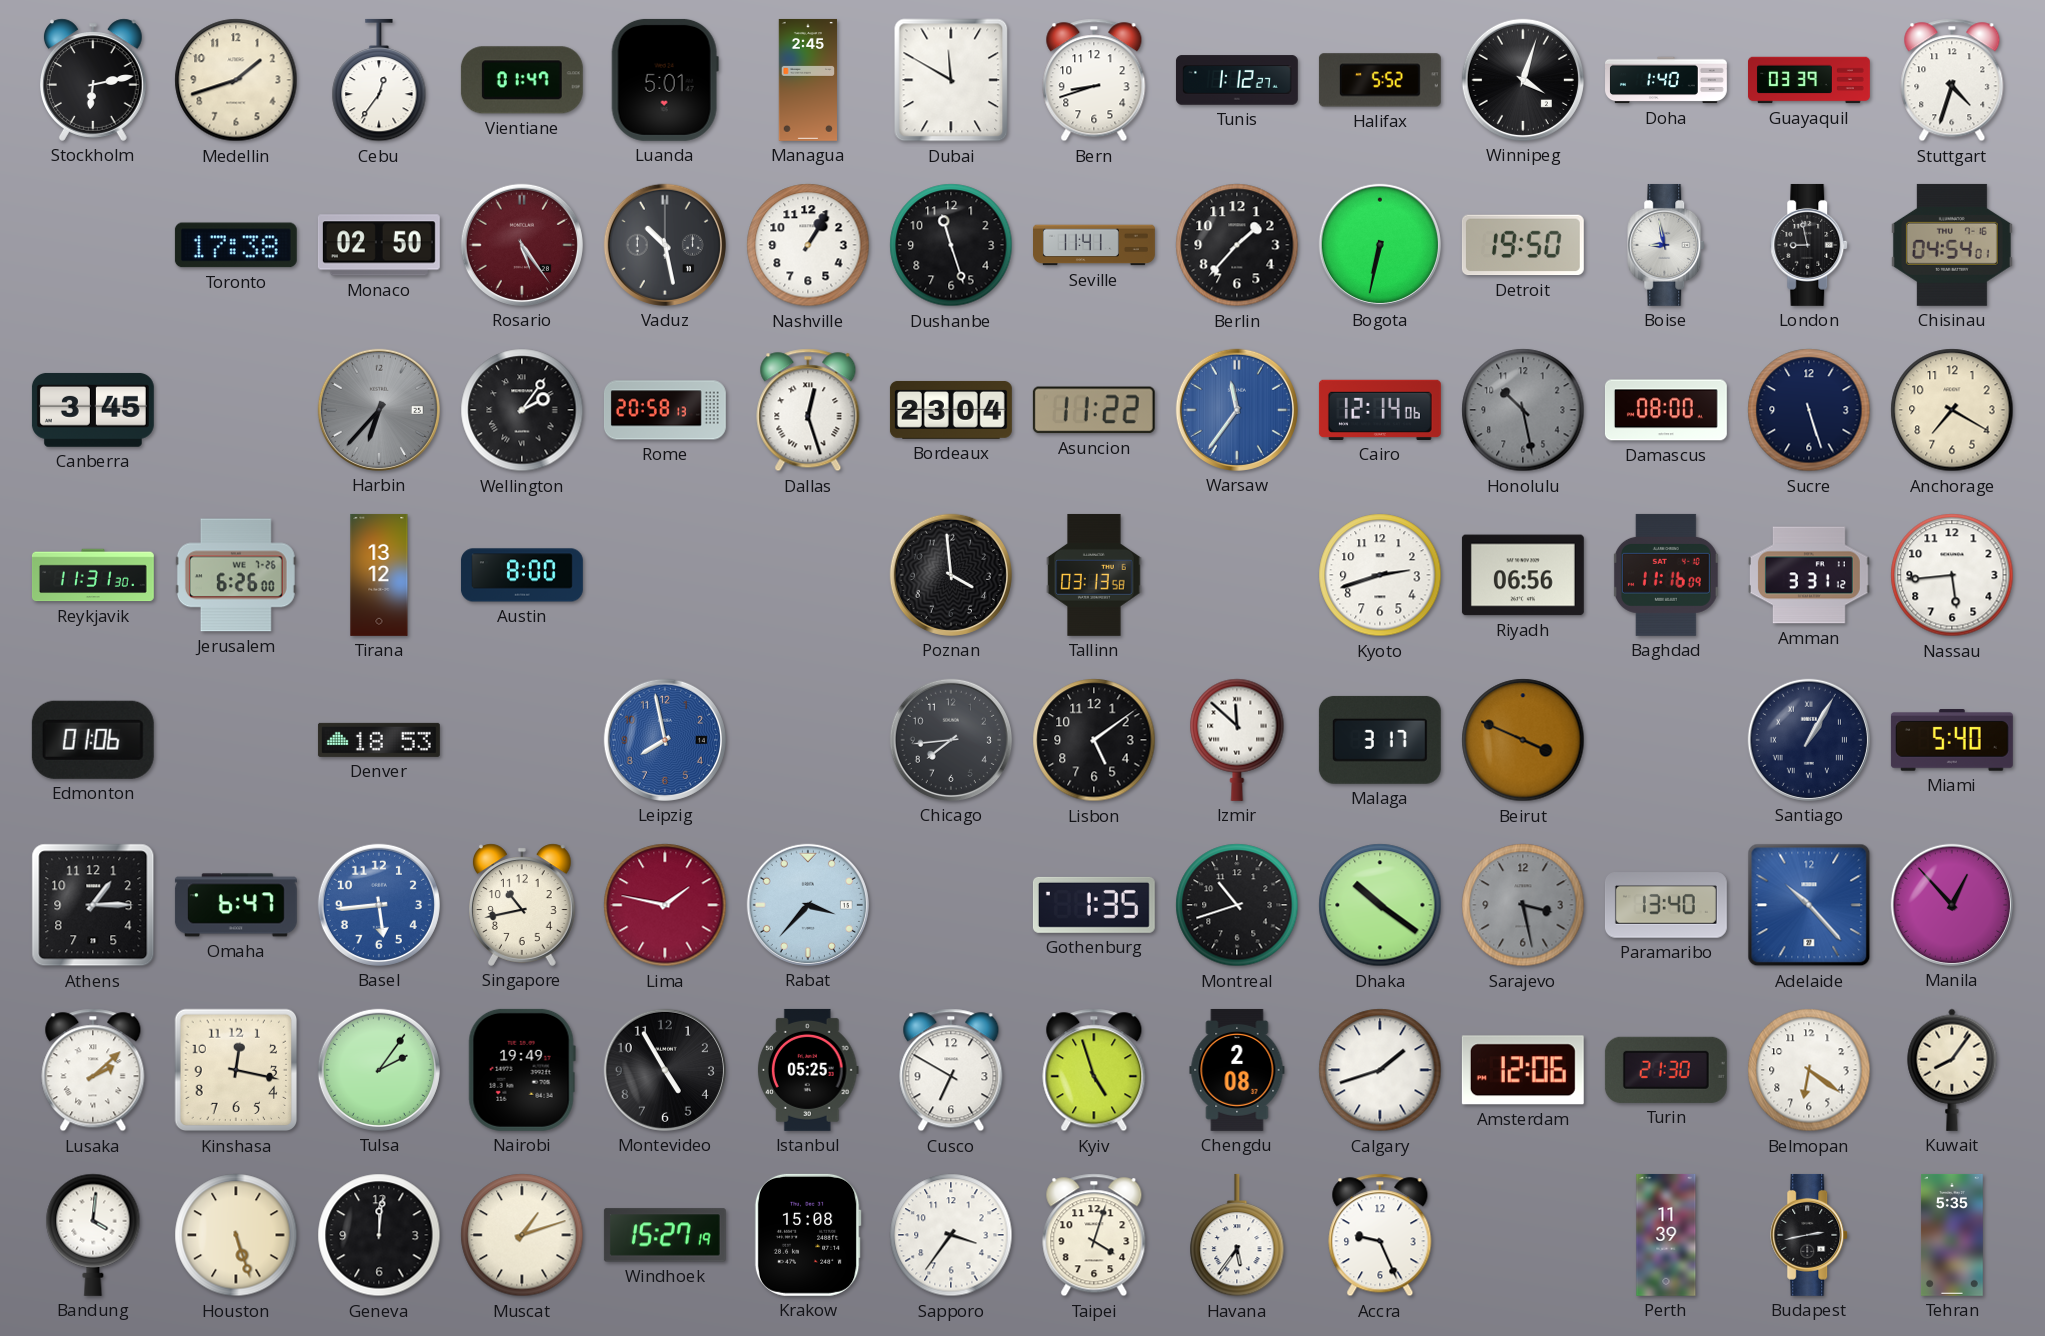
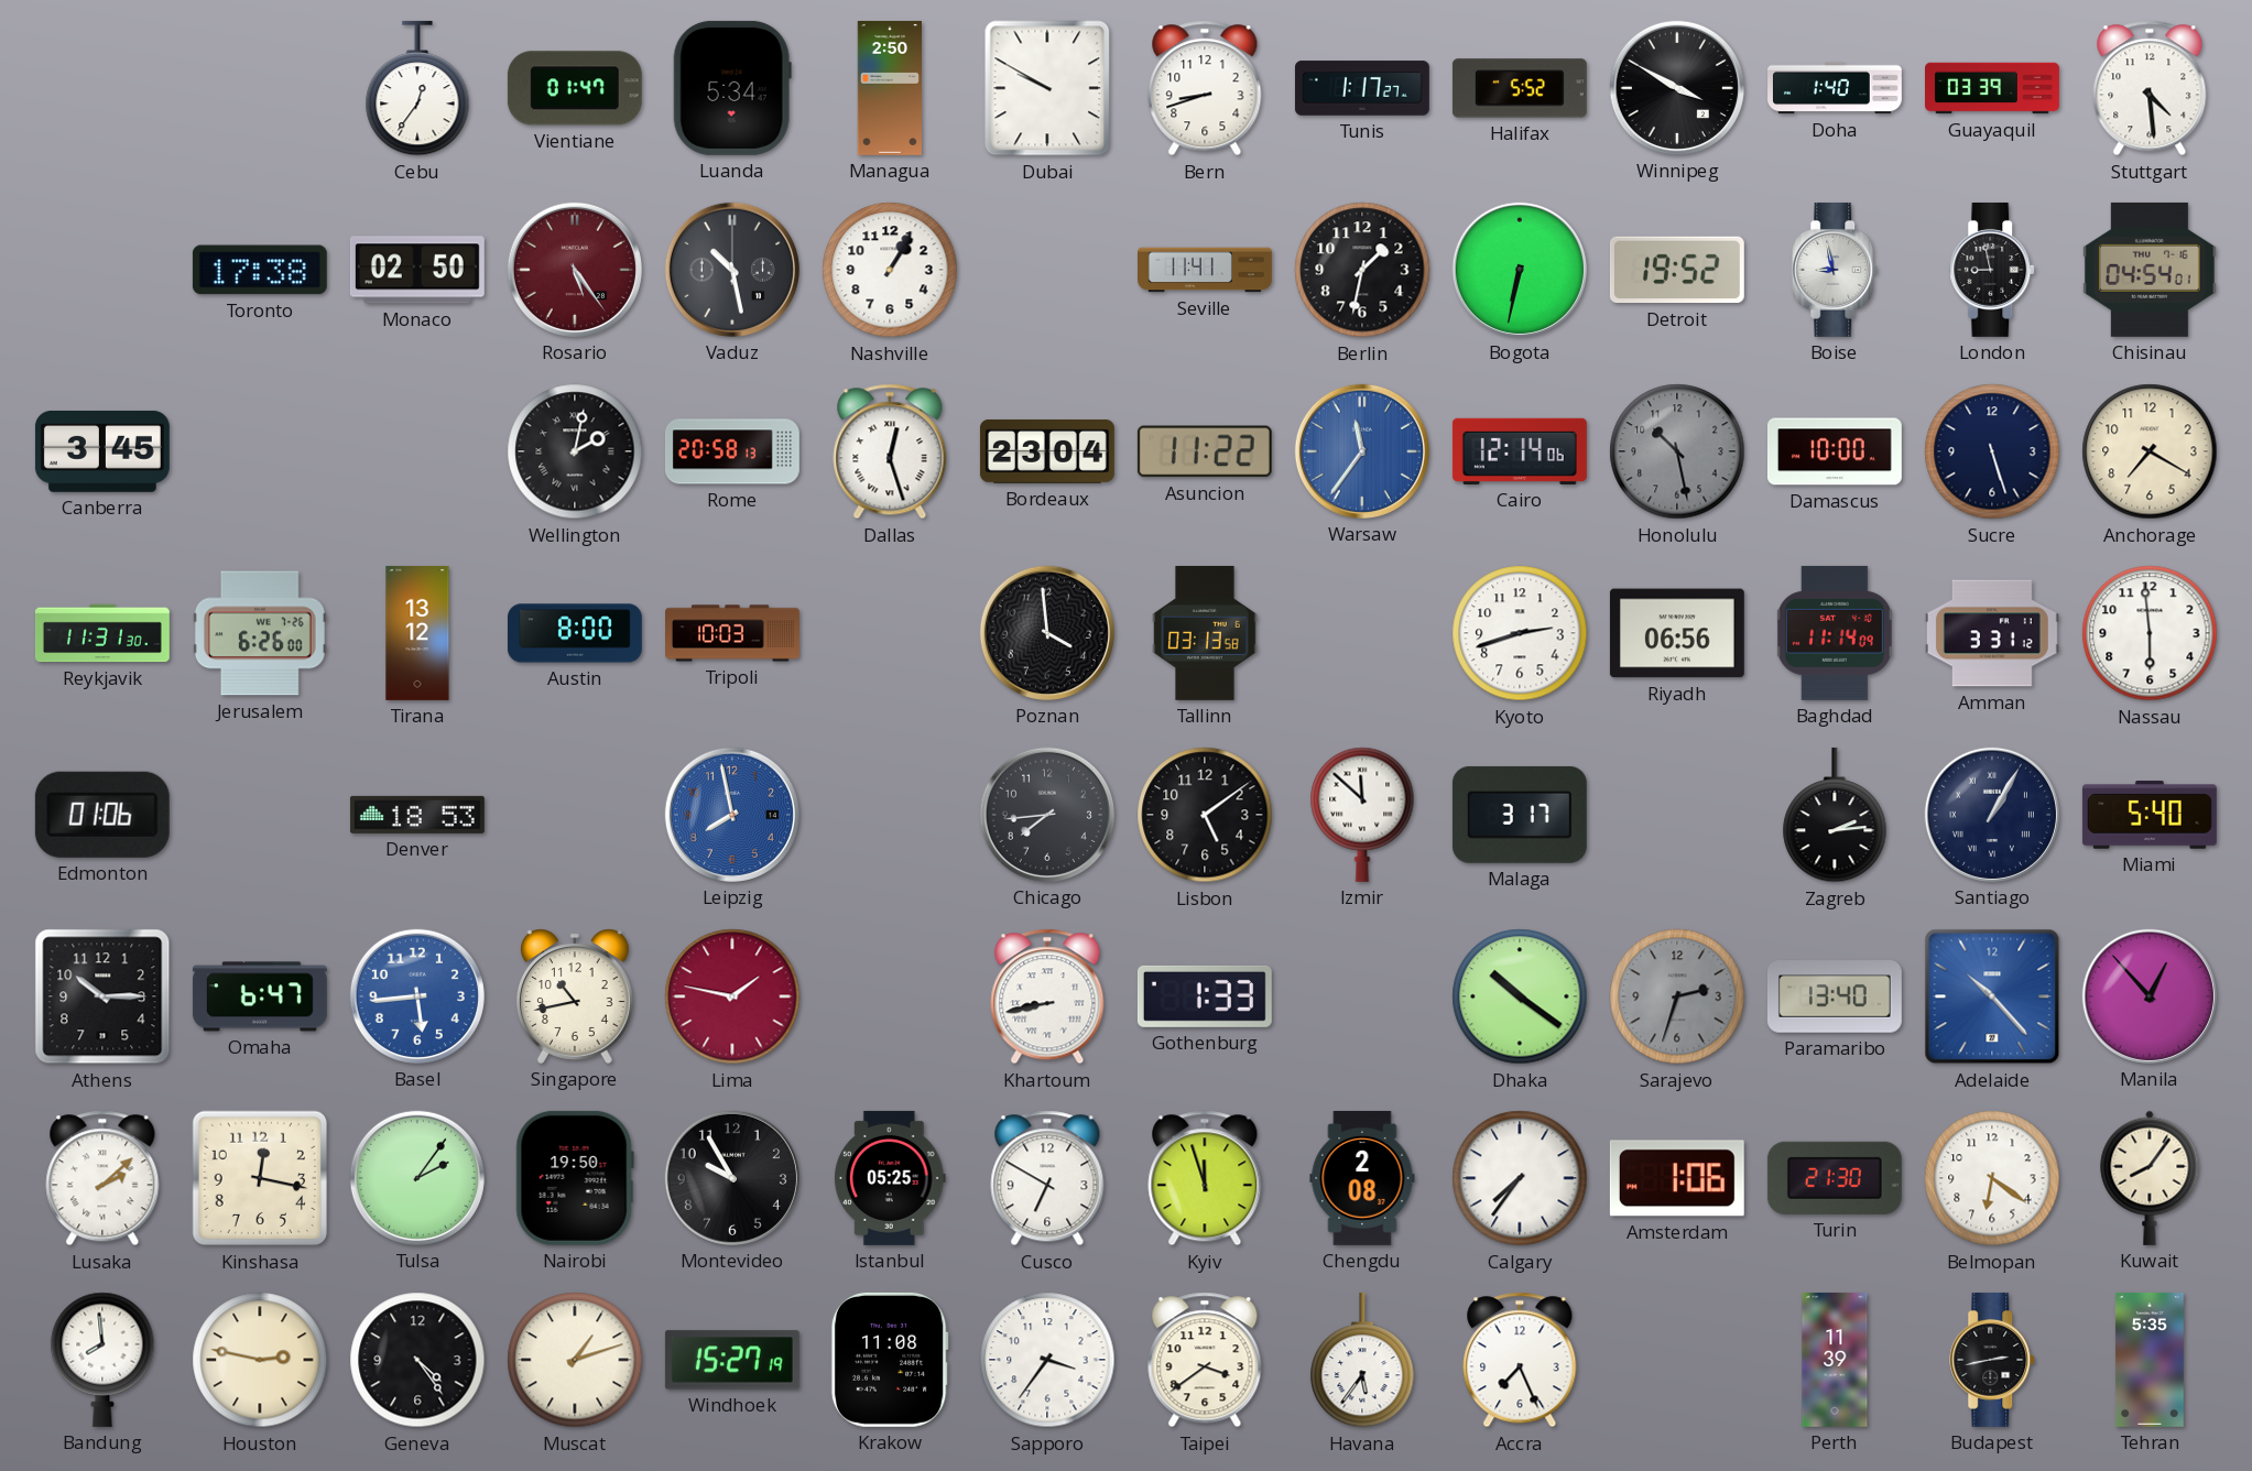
Stockholm: 6:13 -> none
Medellin: 1:42 -> none
Luanda: 5:01 -> 5:34
Managua: 2:45 -> 2:50
Dubai: 11:50 -> 9:50
Tunis: 1:12 -> 1:17
Winnipeg: 4:03 -> 3:50
Stuttgart: 4:33 -> 4:29
Dushanbe: 11:27 -> none
Berlin: 1:37 -> 1:32
Detroit: 19:50 -> 19:52
Harbin: 6:37 -> none
Wellington: 2:06 -> 2:02
Damascus: 08:00 -> 10:00
Tripoli: none -> 10:03
Baghdad: 11:16 -> 11:14
Nassau: 5:44 -> 5:59
Beirut: 3:49 -> none
Zagreb: none -> 2:14
Athens: 1:15 -> 10:15
Rabat: 3:37 -> none
Khartoum: none -> 8:43
Gothenburg: 1:35 -> 1:33
Montreal: 10:42 -> none
Sarajevo: 3:28 -> 2:33
Nairobi: 19:49 -> 19:50
Montevideo: 4:55 -> 9:55
Kyiv: 4:57 -> 11:57
Calgary: 1:42 -> 7:36
Amsterdam: 12:06 -> 1:06
Bandung: 4:01 -> 7:59
Houston: 5:27 -> 2:47
Geneva: 12:01 -> 4:24
Krakow: 15:08 -> 11:08
Taipei: 4:03 -> 3:39
Accra: 9:26 -> 7:26
